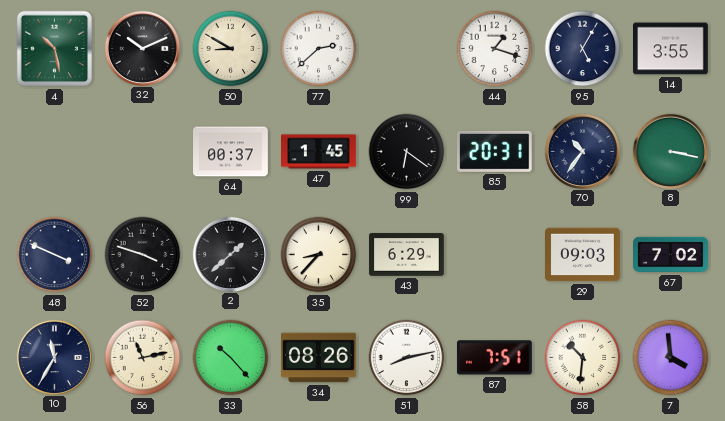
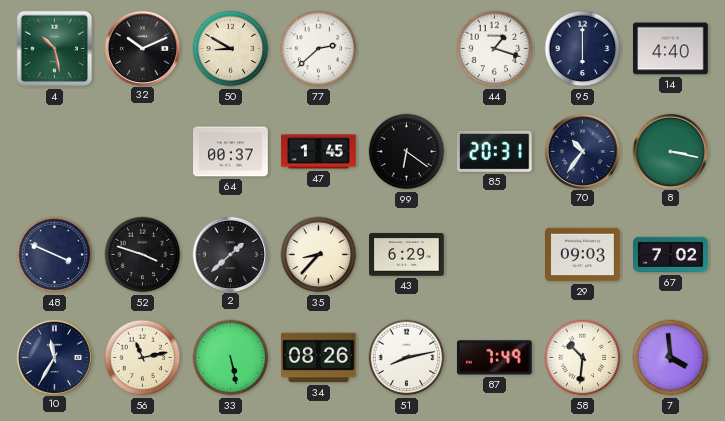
95: 5:05 -> 6:00
14: 3:55 -> 4:40
33: 10:23 -> 5:28
87: 7:51 -> 7:49
